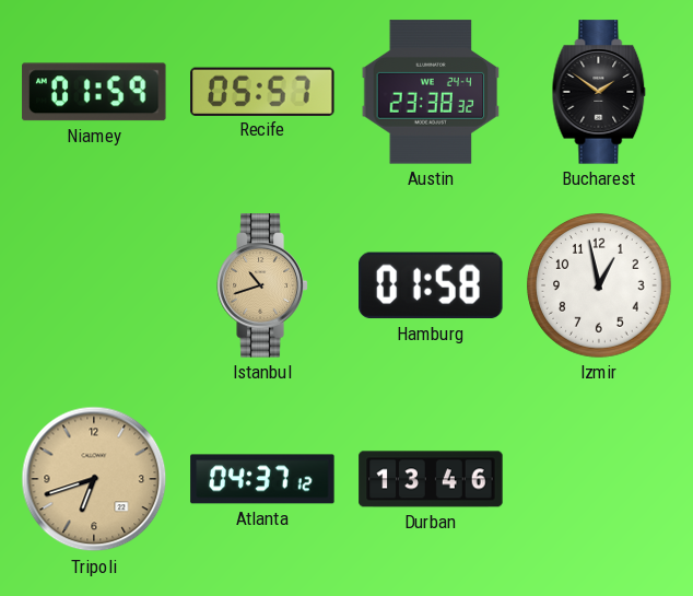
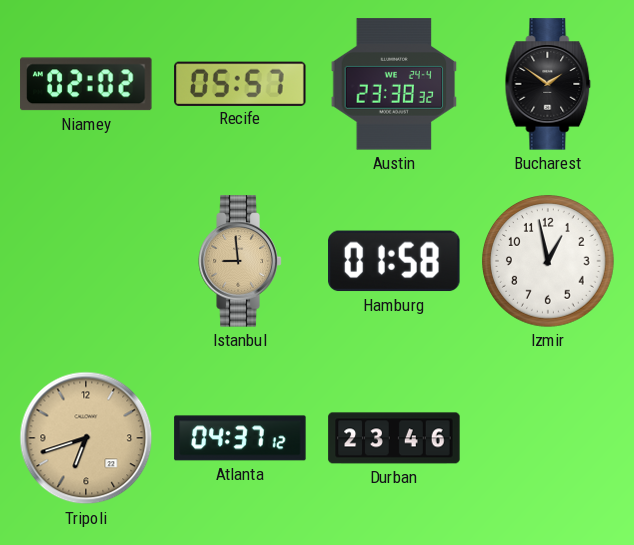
Niamey: 01:59 -> 02:02
Istanbul: 10:42 -> 8:59
Durban: 13:46 -> 23:46
